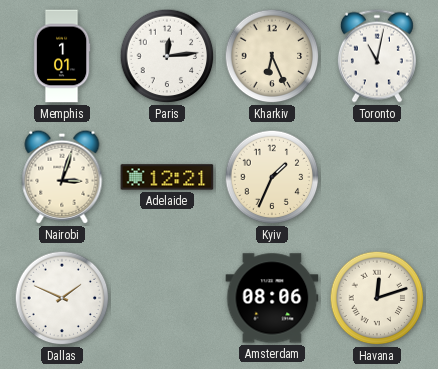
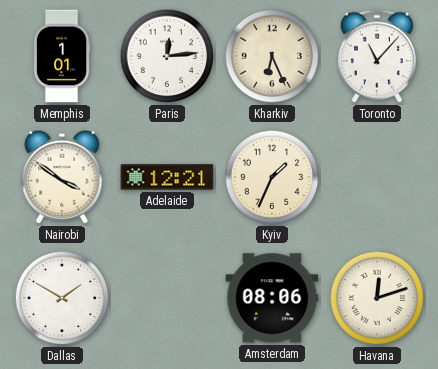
Toronto: 11:02 -> 11:07
Nairobi: 3:03 -> 3:51
Dallas: 1:49 -> 1:50
